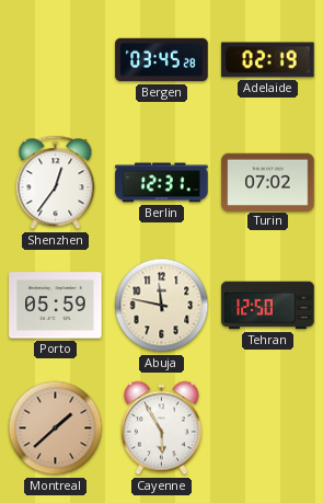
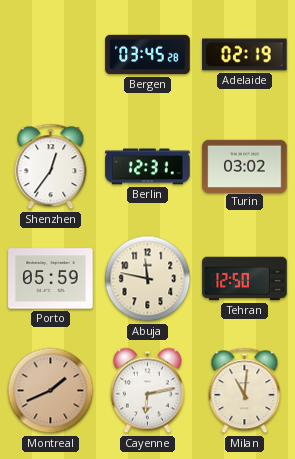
Turin: 07:02 -> 03:02
Montreal: 1:38 -> 1:41
Cayenne: 5:55 -> 6:13
Milan: none -> 11:01
